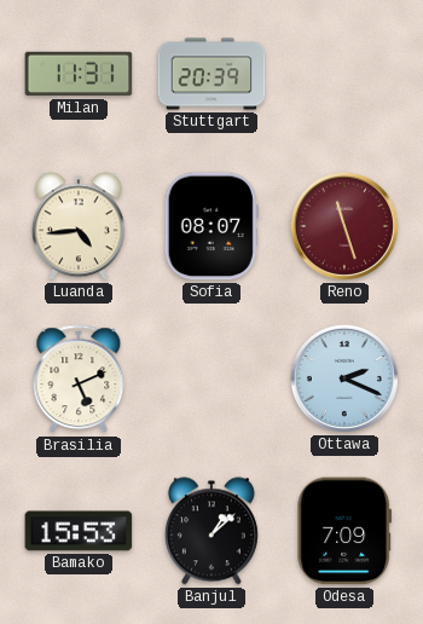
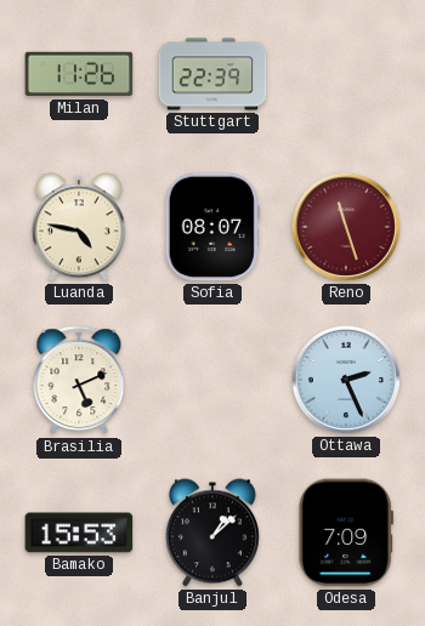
Milan: 11:31 -> 11:26
Stuttgart: 20:39 -> 22:39
Luanda: 4:44 -> 4:47
Ottawa: 2:19 -> 2:26
